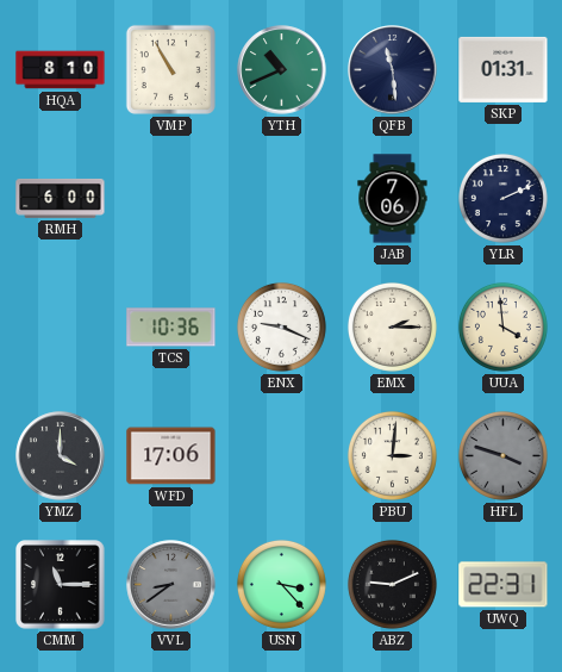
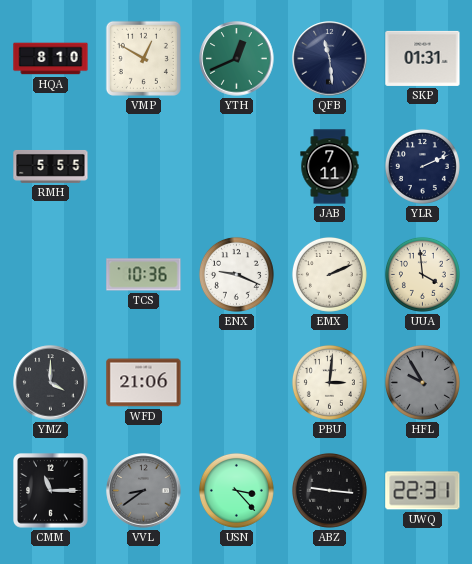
VMP: 10:55 -> 12:50
YTH: 10:41 -> 12:41
RMH: 6:00 -> 5:55
JAB: 7:06 -> 7:11
EMX: 2:15 -> 2:11
WFD: 17:06 -> 21:06
HFL: 3:48 -> 9:55
ABZ: 9:11 -> 9:16
